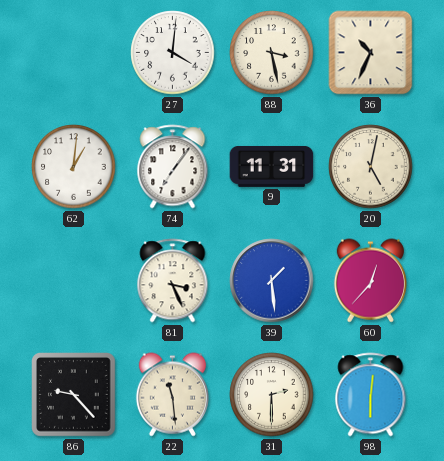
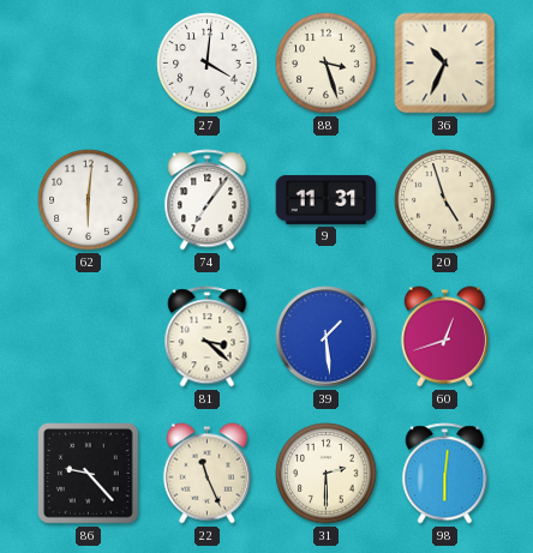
88: 3:28 -> 3:27
62: 1:01 -> 6:01
20: 5:02 -> 4:57
81: 3:26 -> 3:22
60: 12:37 -> 12:42
22: 11:29 -> 11:26
